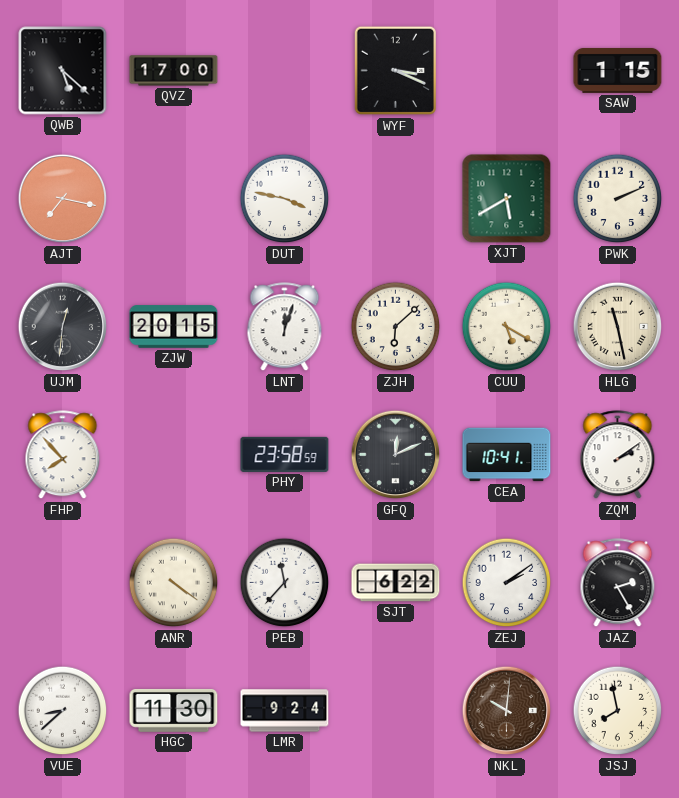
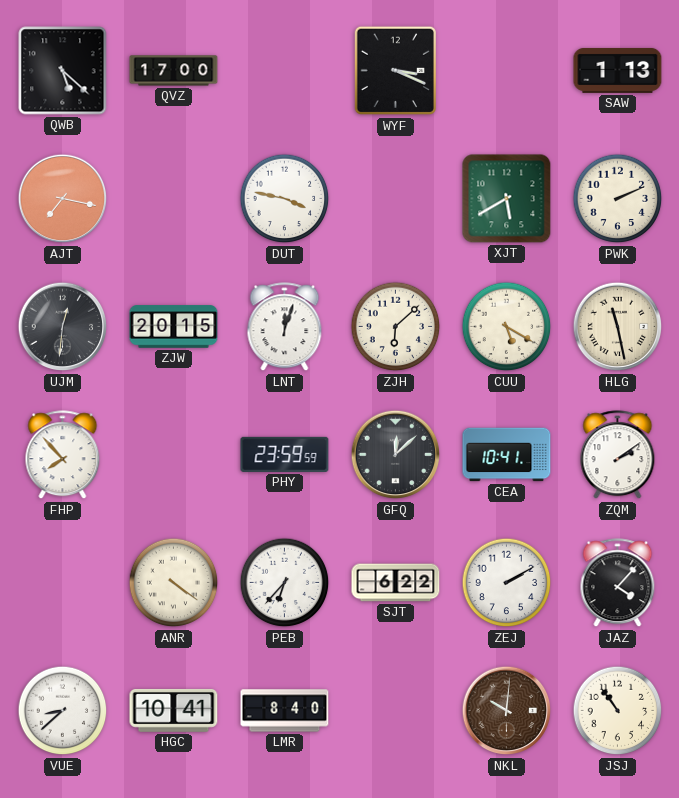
SAW: 1:15 -> 1:13
PHY: 23:58 -> 23:59
GFQ: 12:11 -> 12:08
PEB: 11:37 -> 6:37
ZEJ: 2:09 -> 2:10
JAZ: 2:25 -> 4:07
HGC: 11:30 -> 10:41
LMR: 9:24 -> 8:40
JSJ: 7:58 -> 10:54
